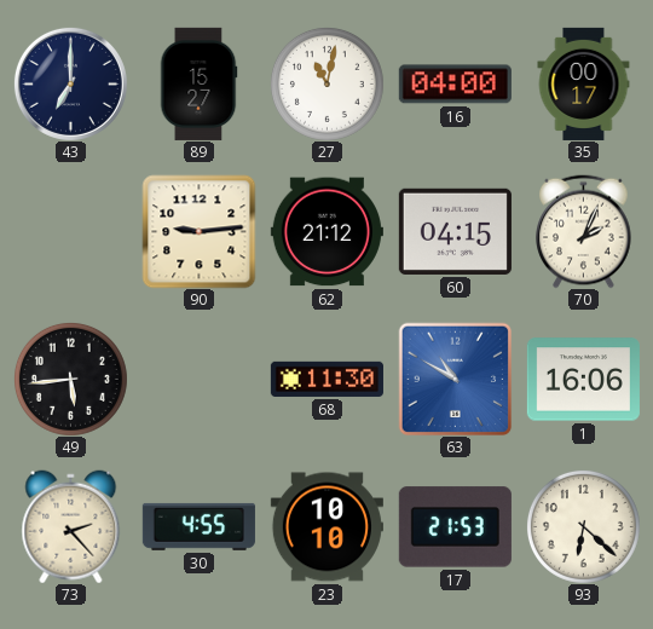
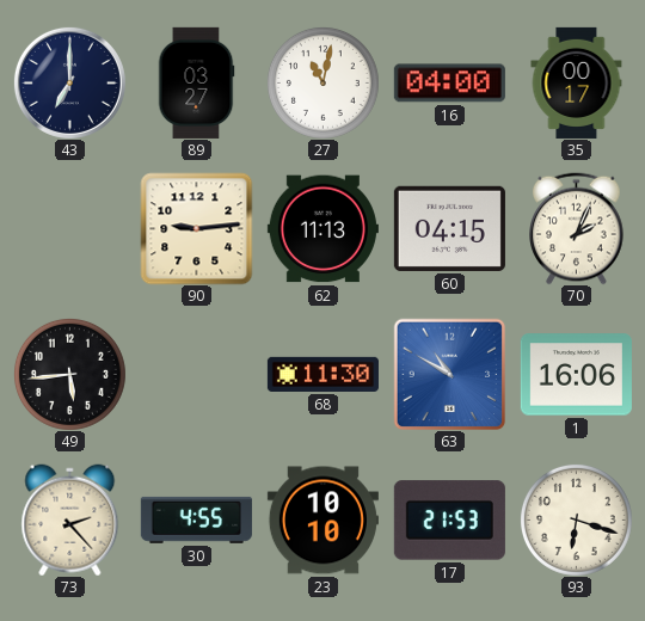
89: 15:27 -> 03:27
62: 21:12 -> 11:13
93: 6:22 -> 6:18
